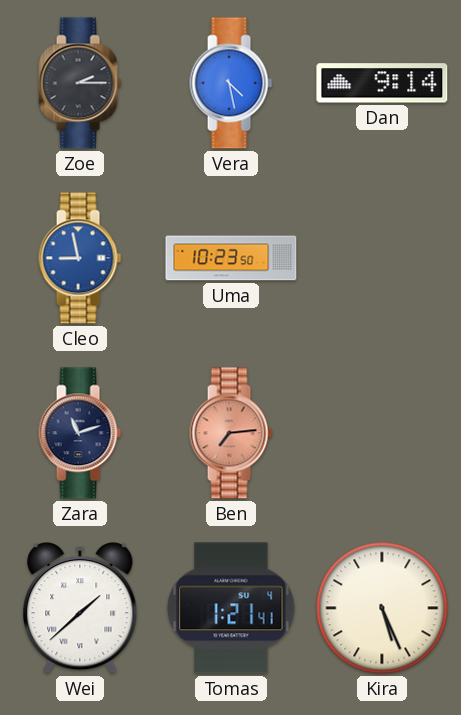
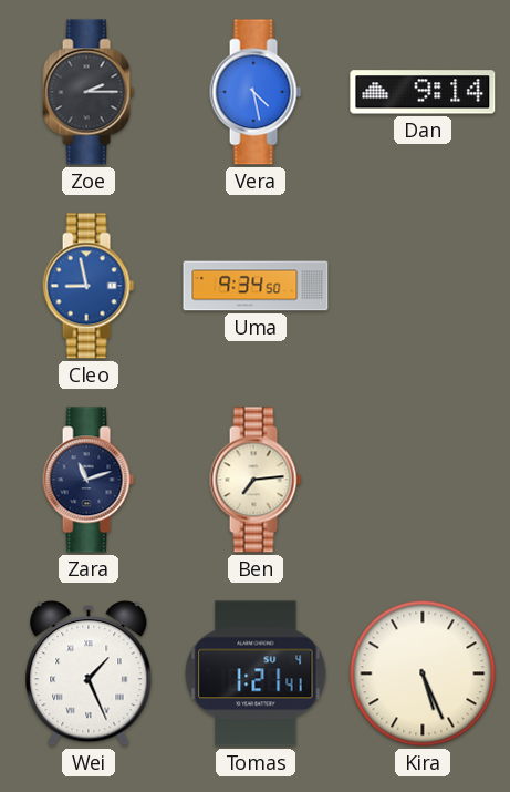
Uma: 10:23 -> 9:34
Ben dial: salmon -> cream
Wei: 1:38 -> 1:26
